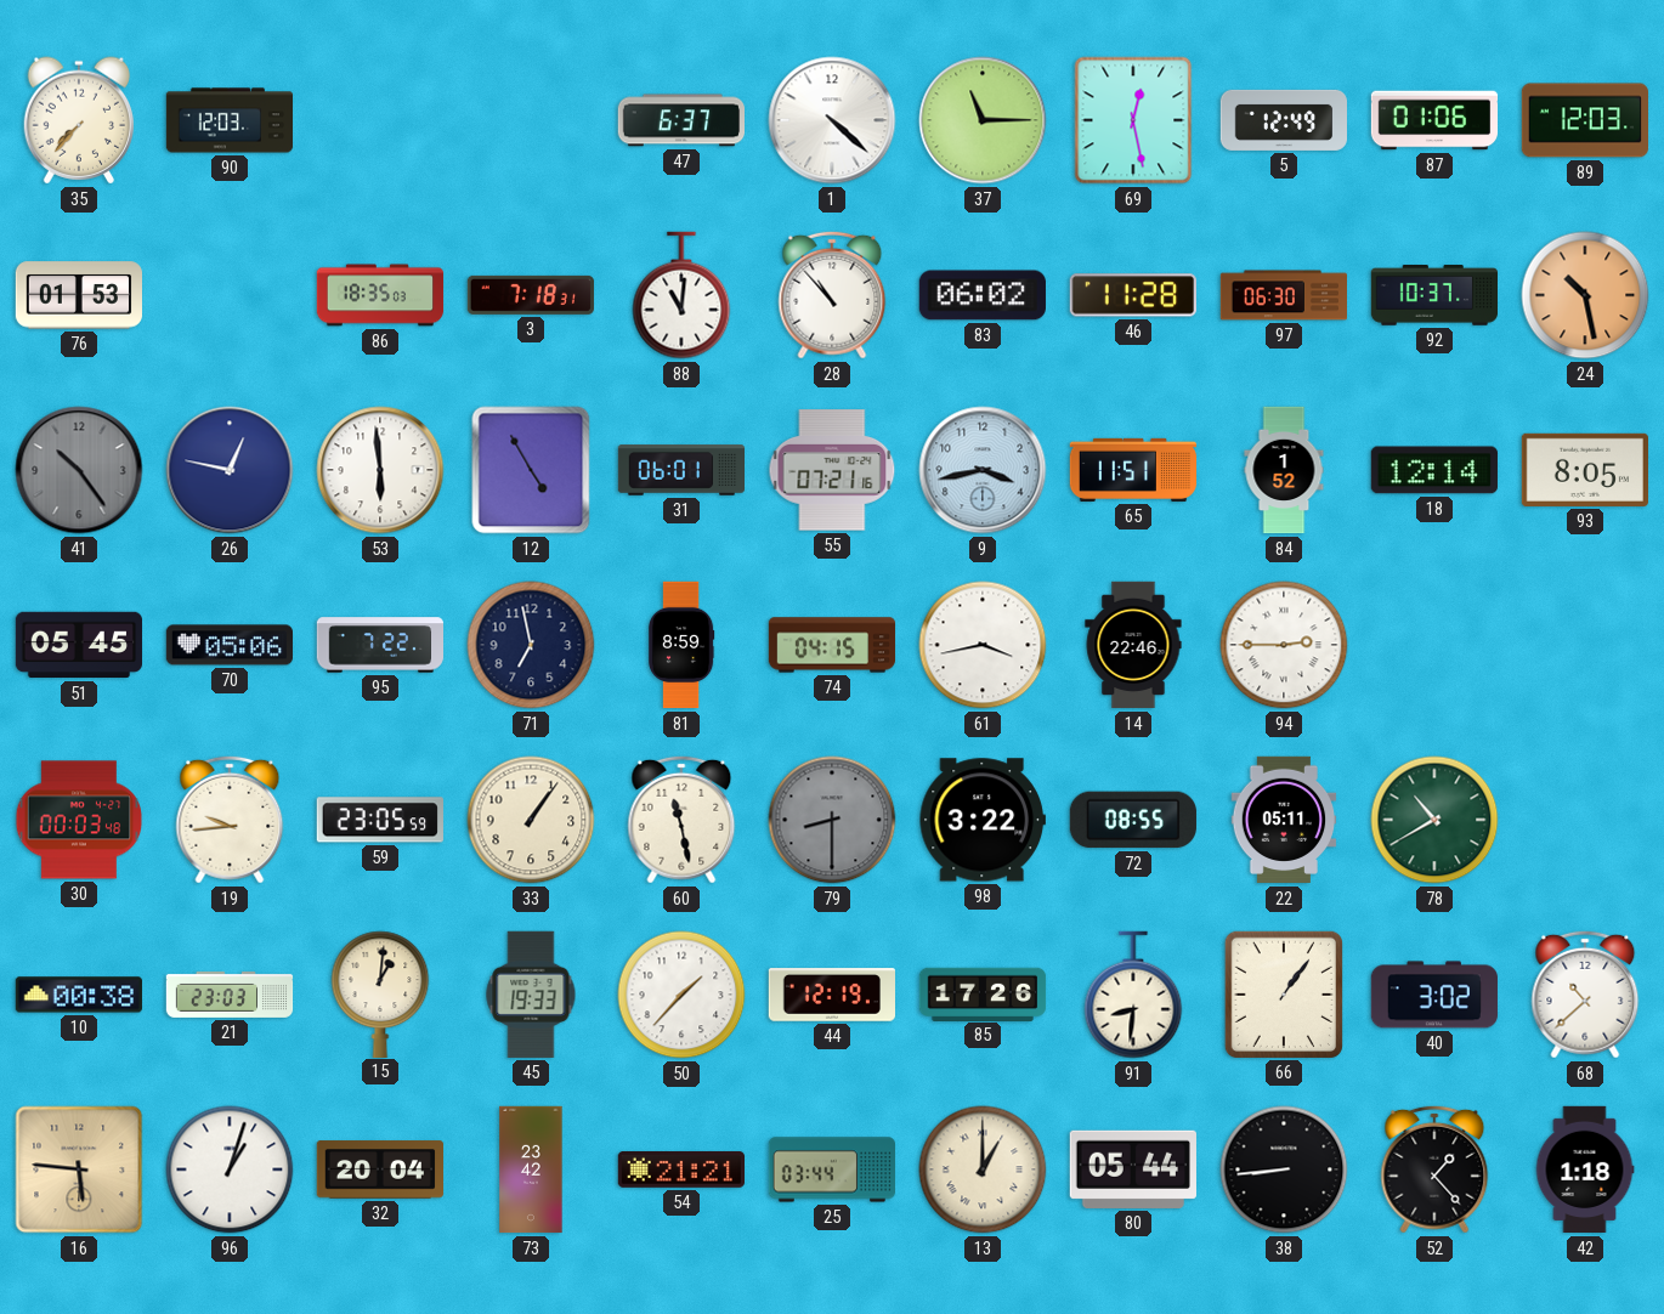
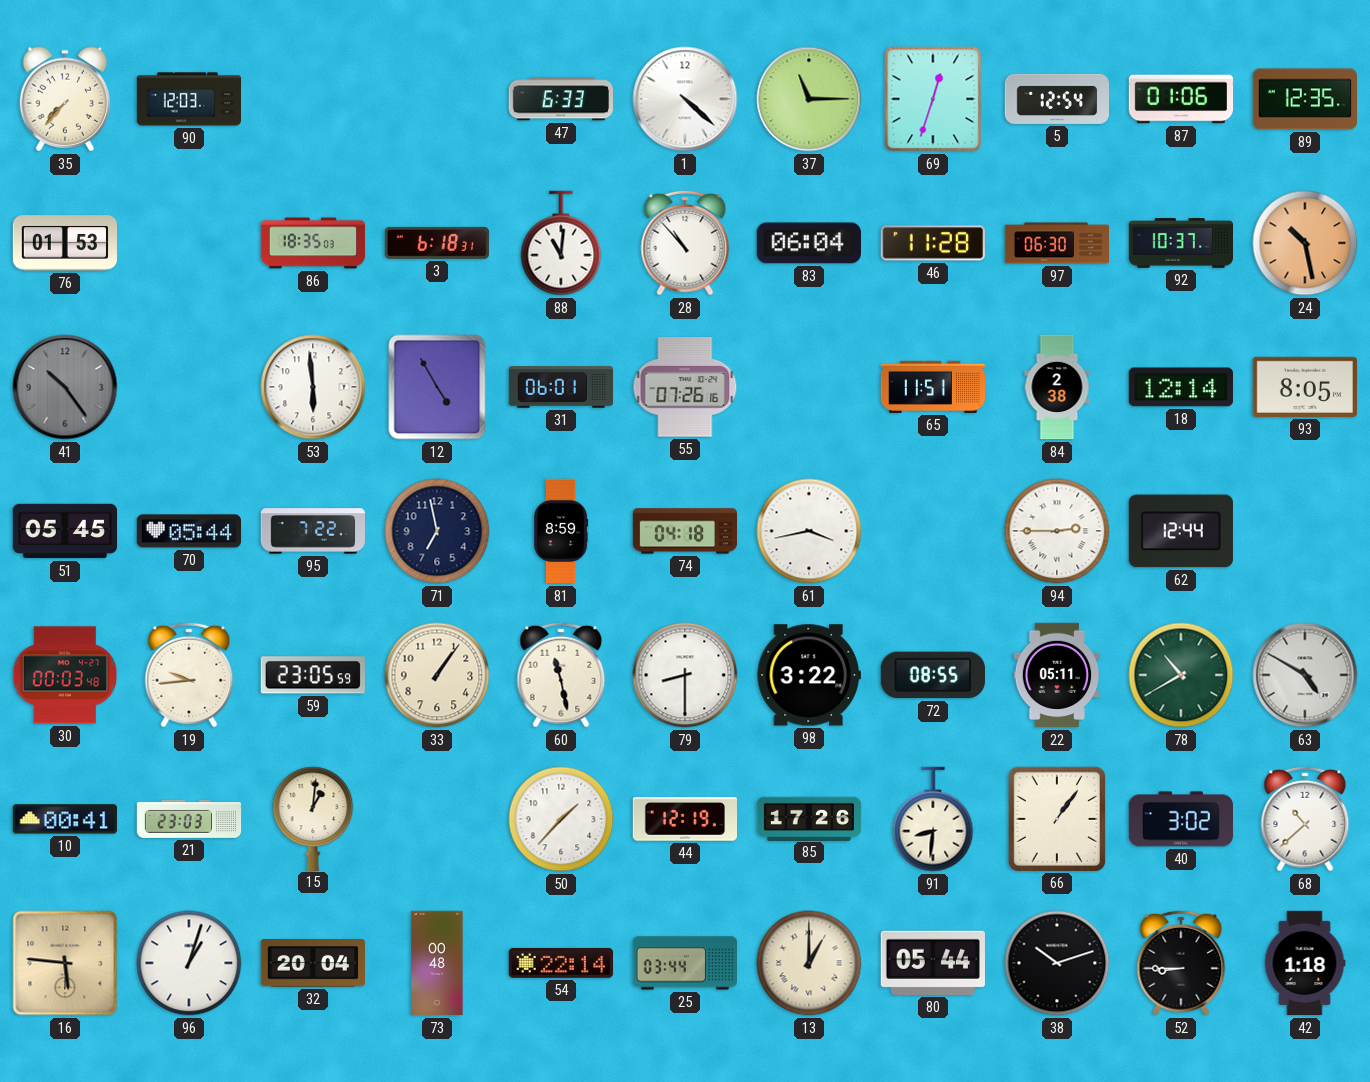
47: 6:37 -> 6:33
69: 12:28 -> 12:33
5: 12:49 -> 12:54
89: 12:03 -> 12:35
3: 7:18 -> 6:18
83: 06:02 -> 06:04
26: 12:47 -> none
55: 07:21 -> 07:26
9: 3:43 -> none
84: 1:52 -> 2:38
70: 05:06 -> 05:44
74: 04:15 -> 04:18
14: 22:46 -> none
62: none -> 12:44
79 dial: grey -> white
63: none -> 4:50
10: 00:38 -> 00:41
45: 19:33 -> none
73: 23:42 -> 00:48
54: 21:21 -> 22:14
38: 8:44 -> 10:12
52: 1:23 -> 8:45
